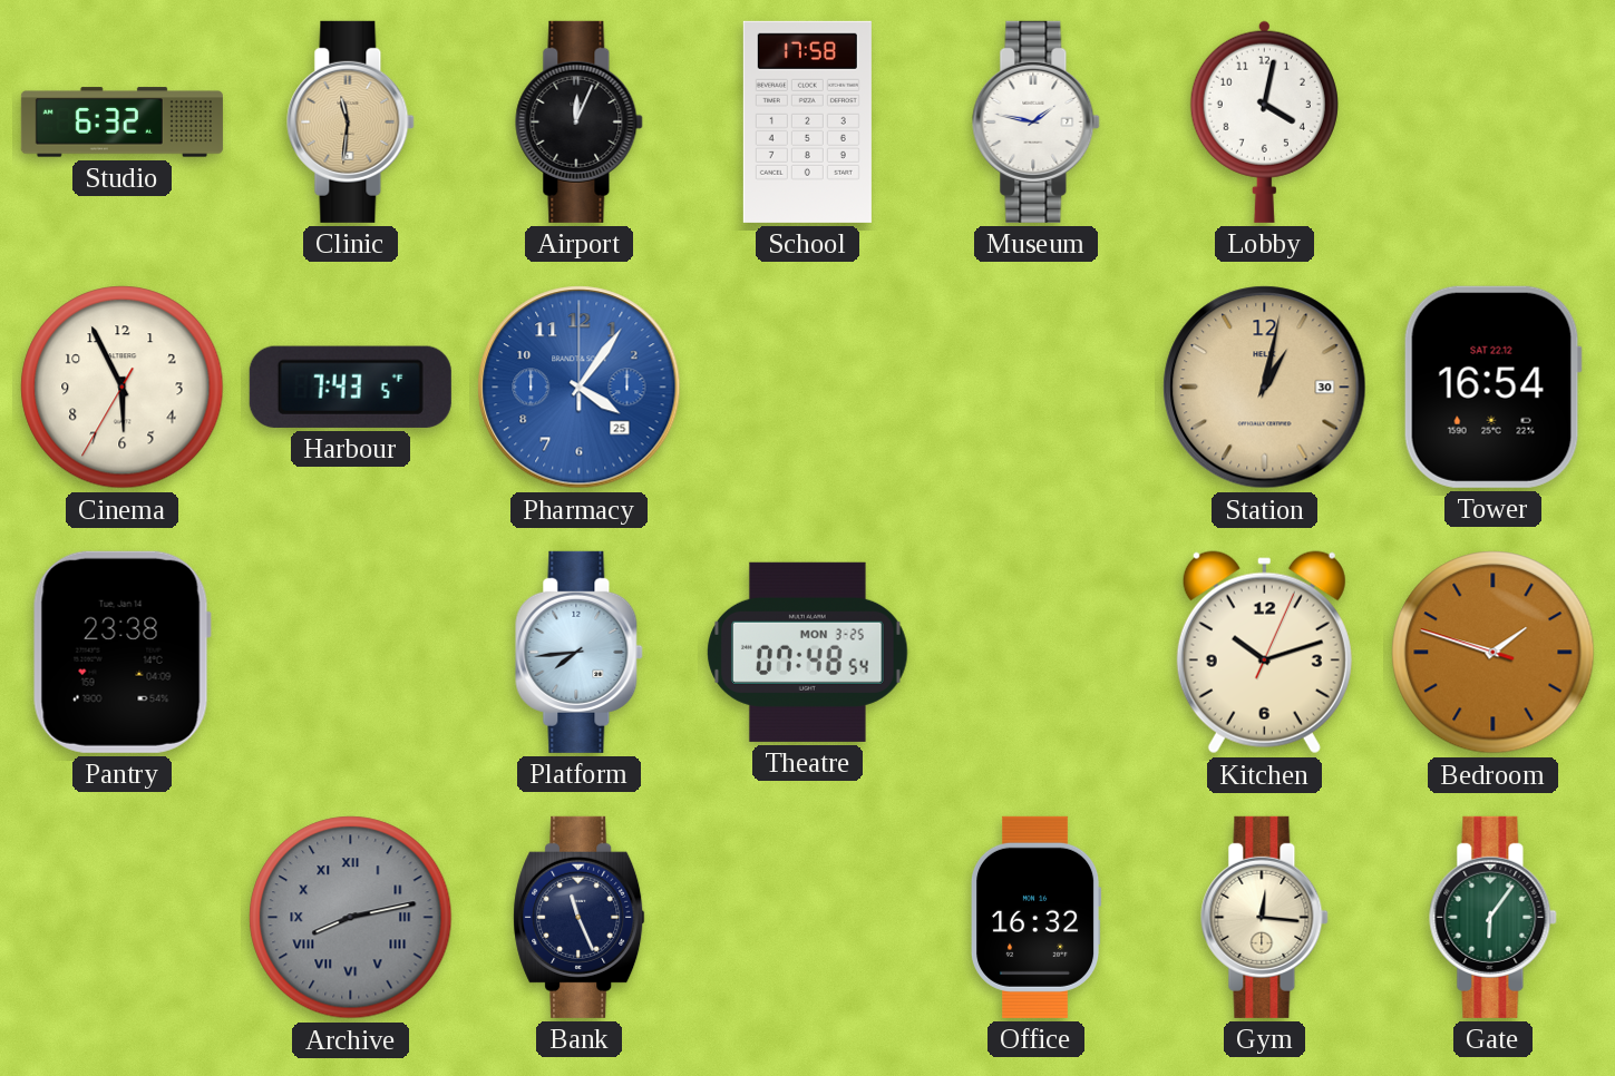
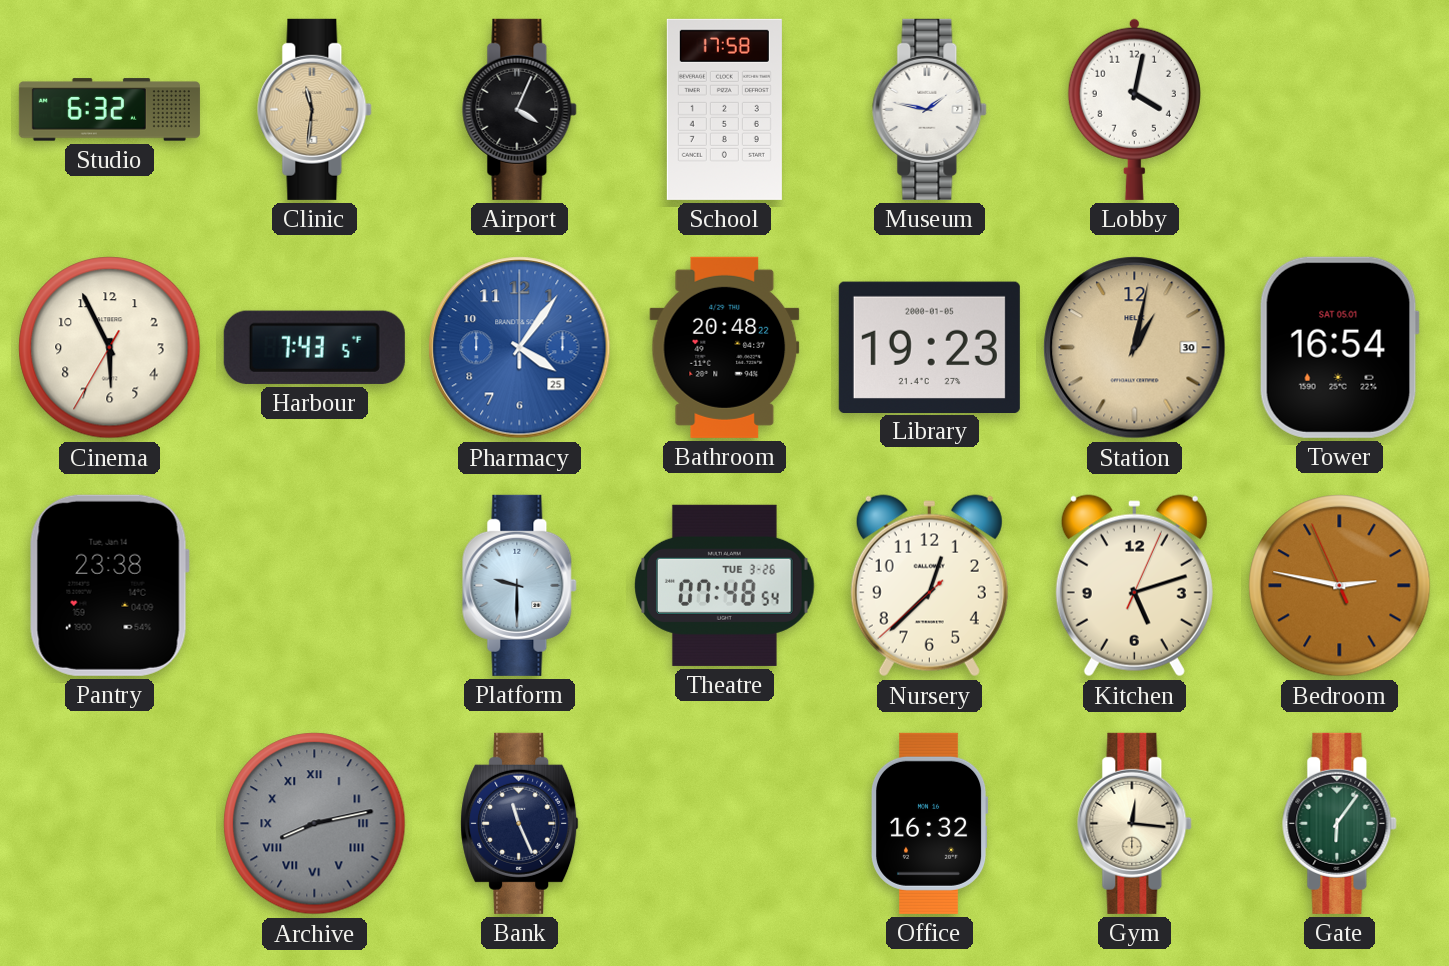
Airport: 12:04 -> 4:04
Bathroom: none -> 20:48
Library: none -> 19:23
Tower date: SAT 22.12 -> SAT 05.01
Platform: 7:44 -> 9:30
Theatre date: MON 3-25 -> TUE 3-26
Nursery: none -> 12:37
Kitchen: 10:12 -> 5:12
Bedroom: 1:47 -> 2:46
